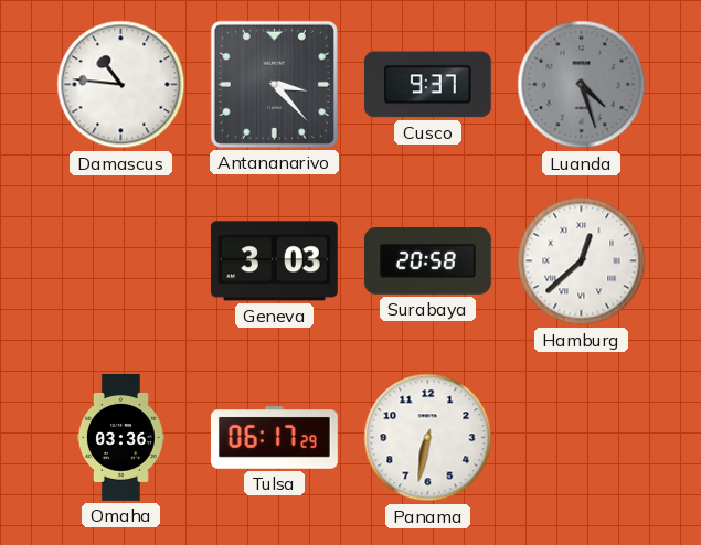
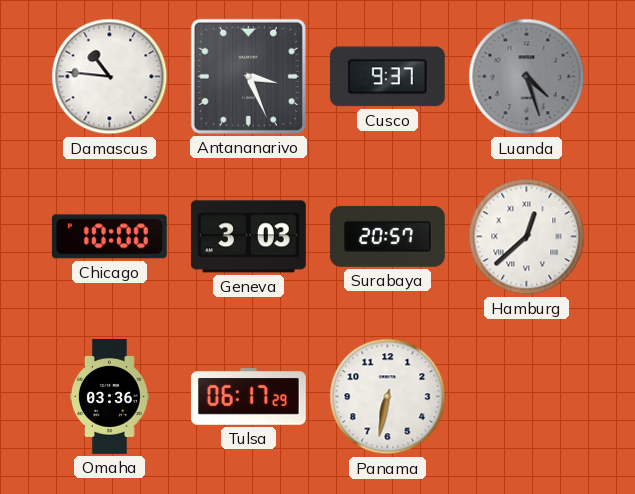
Antananarivo: 3:23 -> 3:26
Chicago: none -> 10:00
Surabaya: 20:58 -> 20:57
